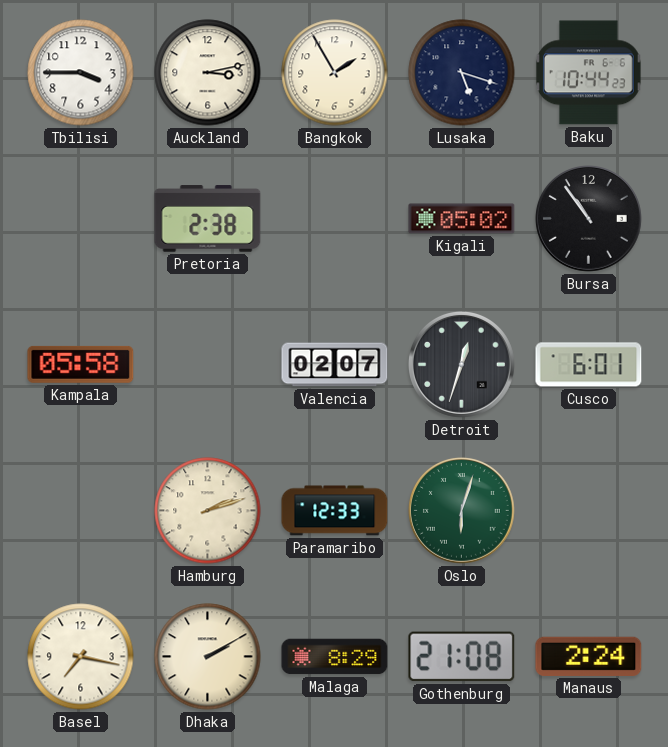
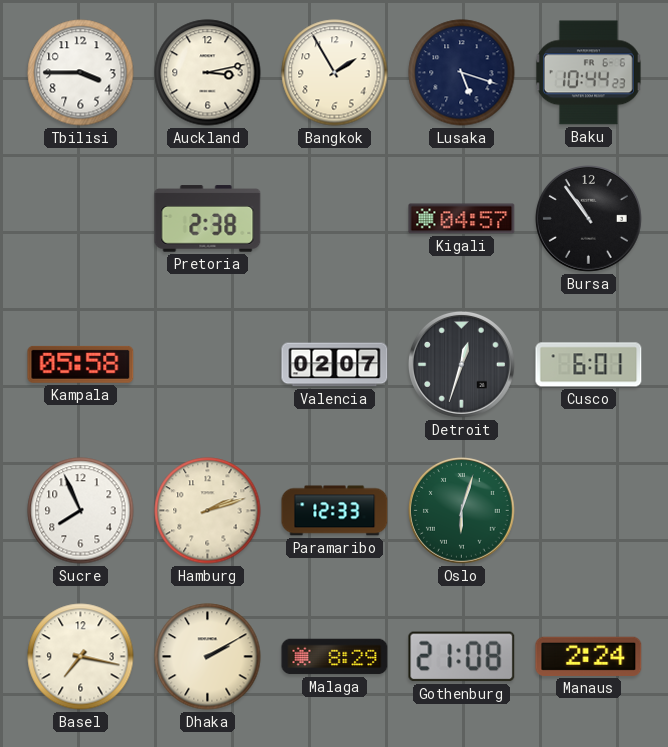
Kigali: 05:02 -> 04:57
Sucre: none -> 7:56
